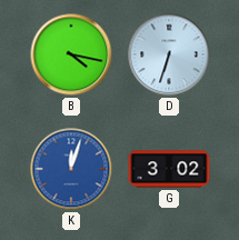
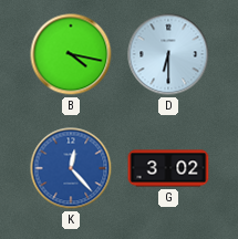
D: 6:33 -> 6:30
K: 12:03 -> 12:23
